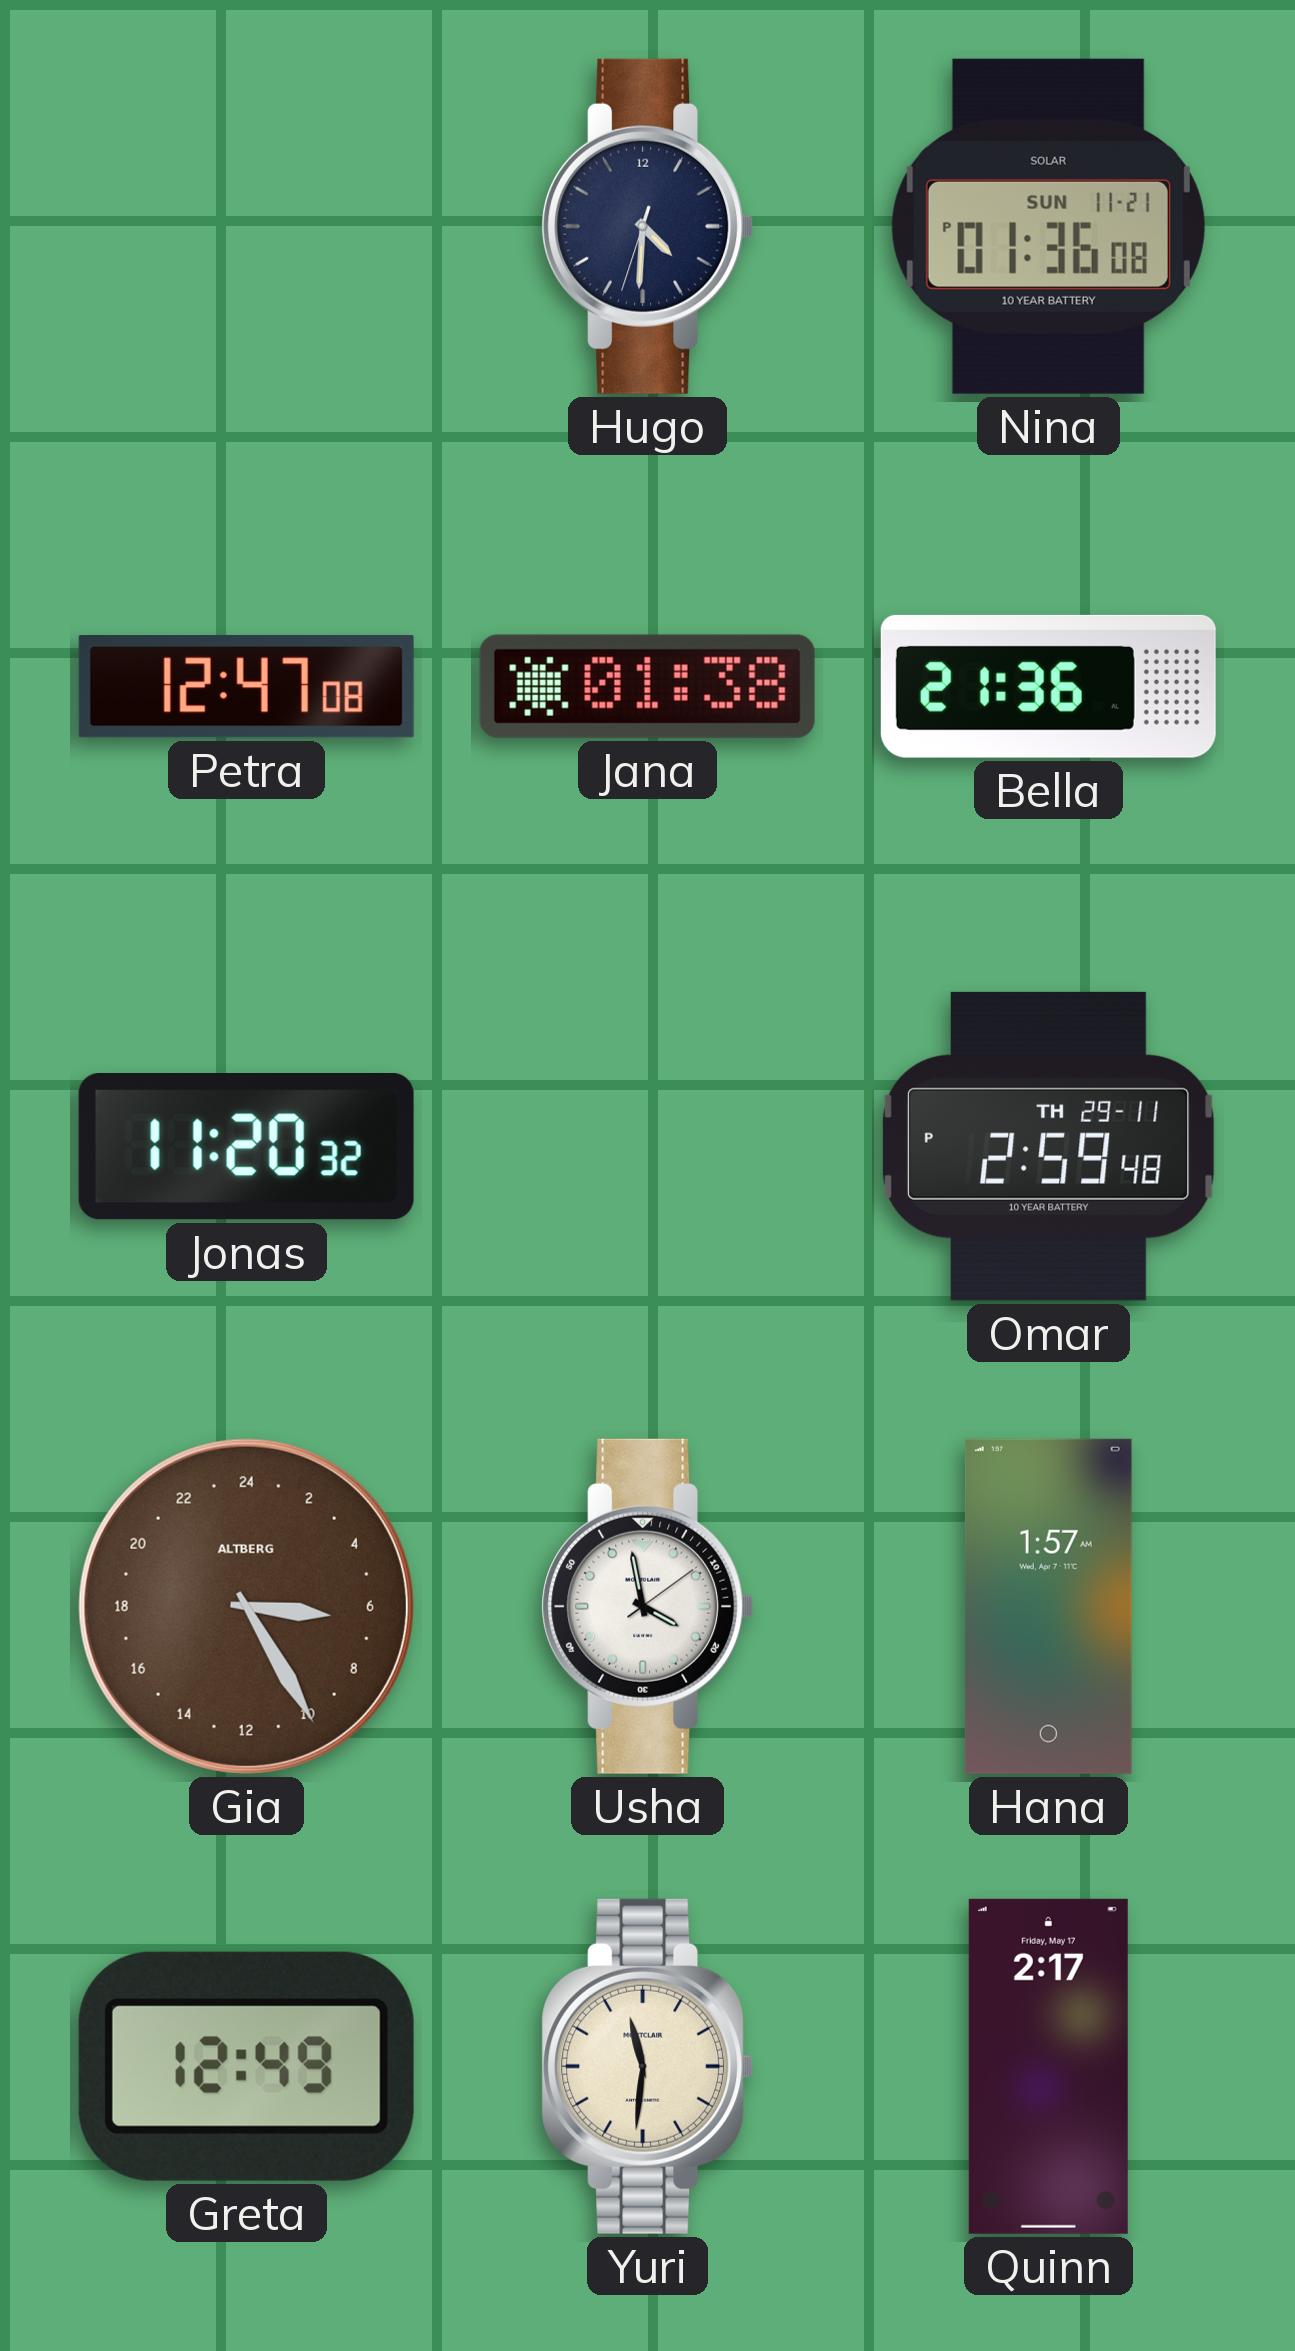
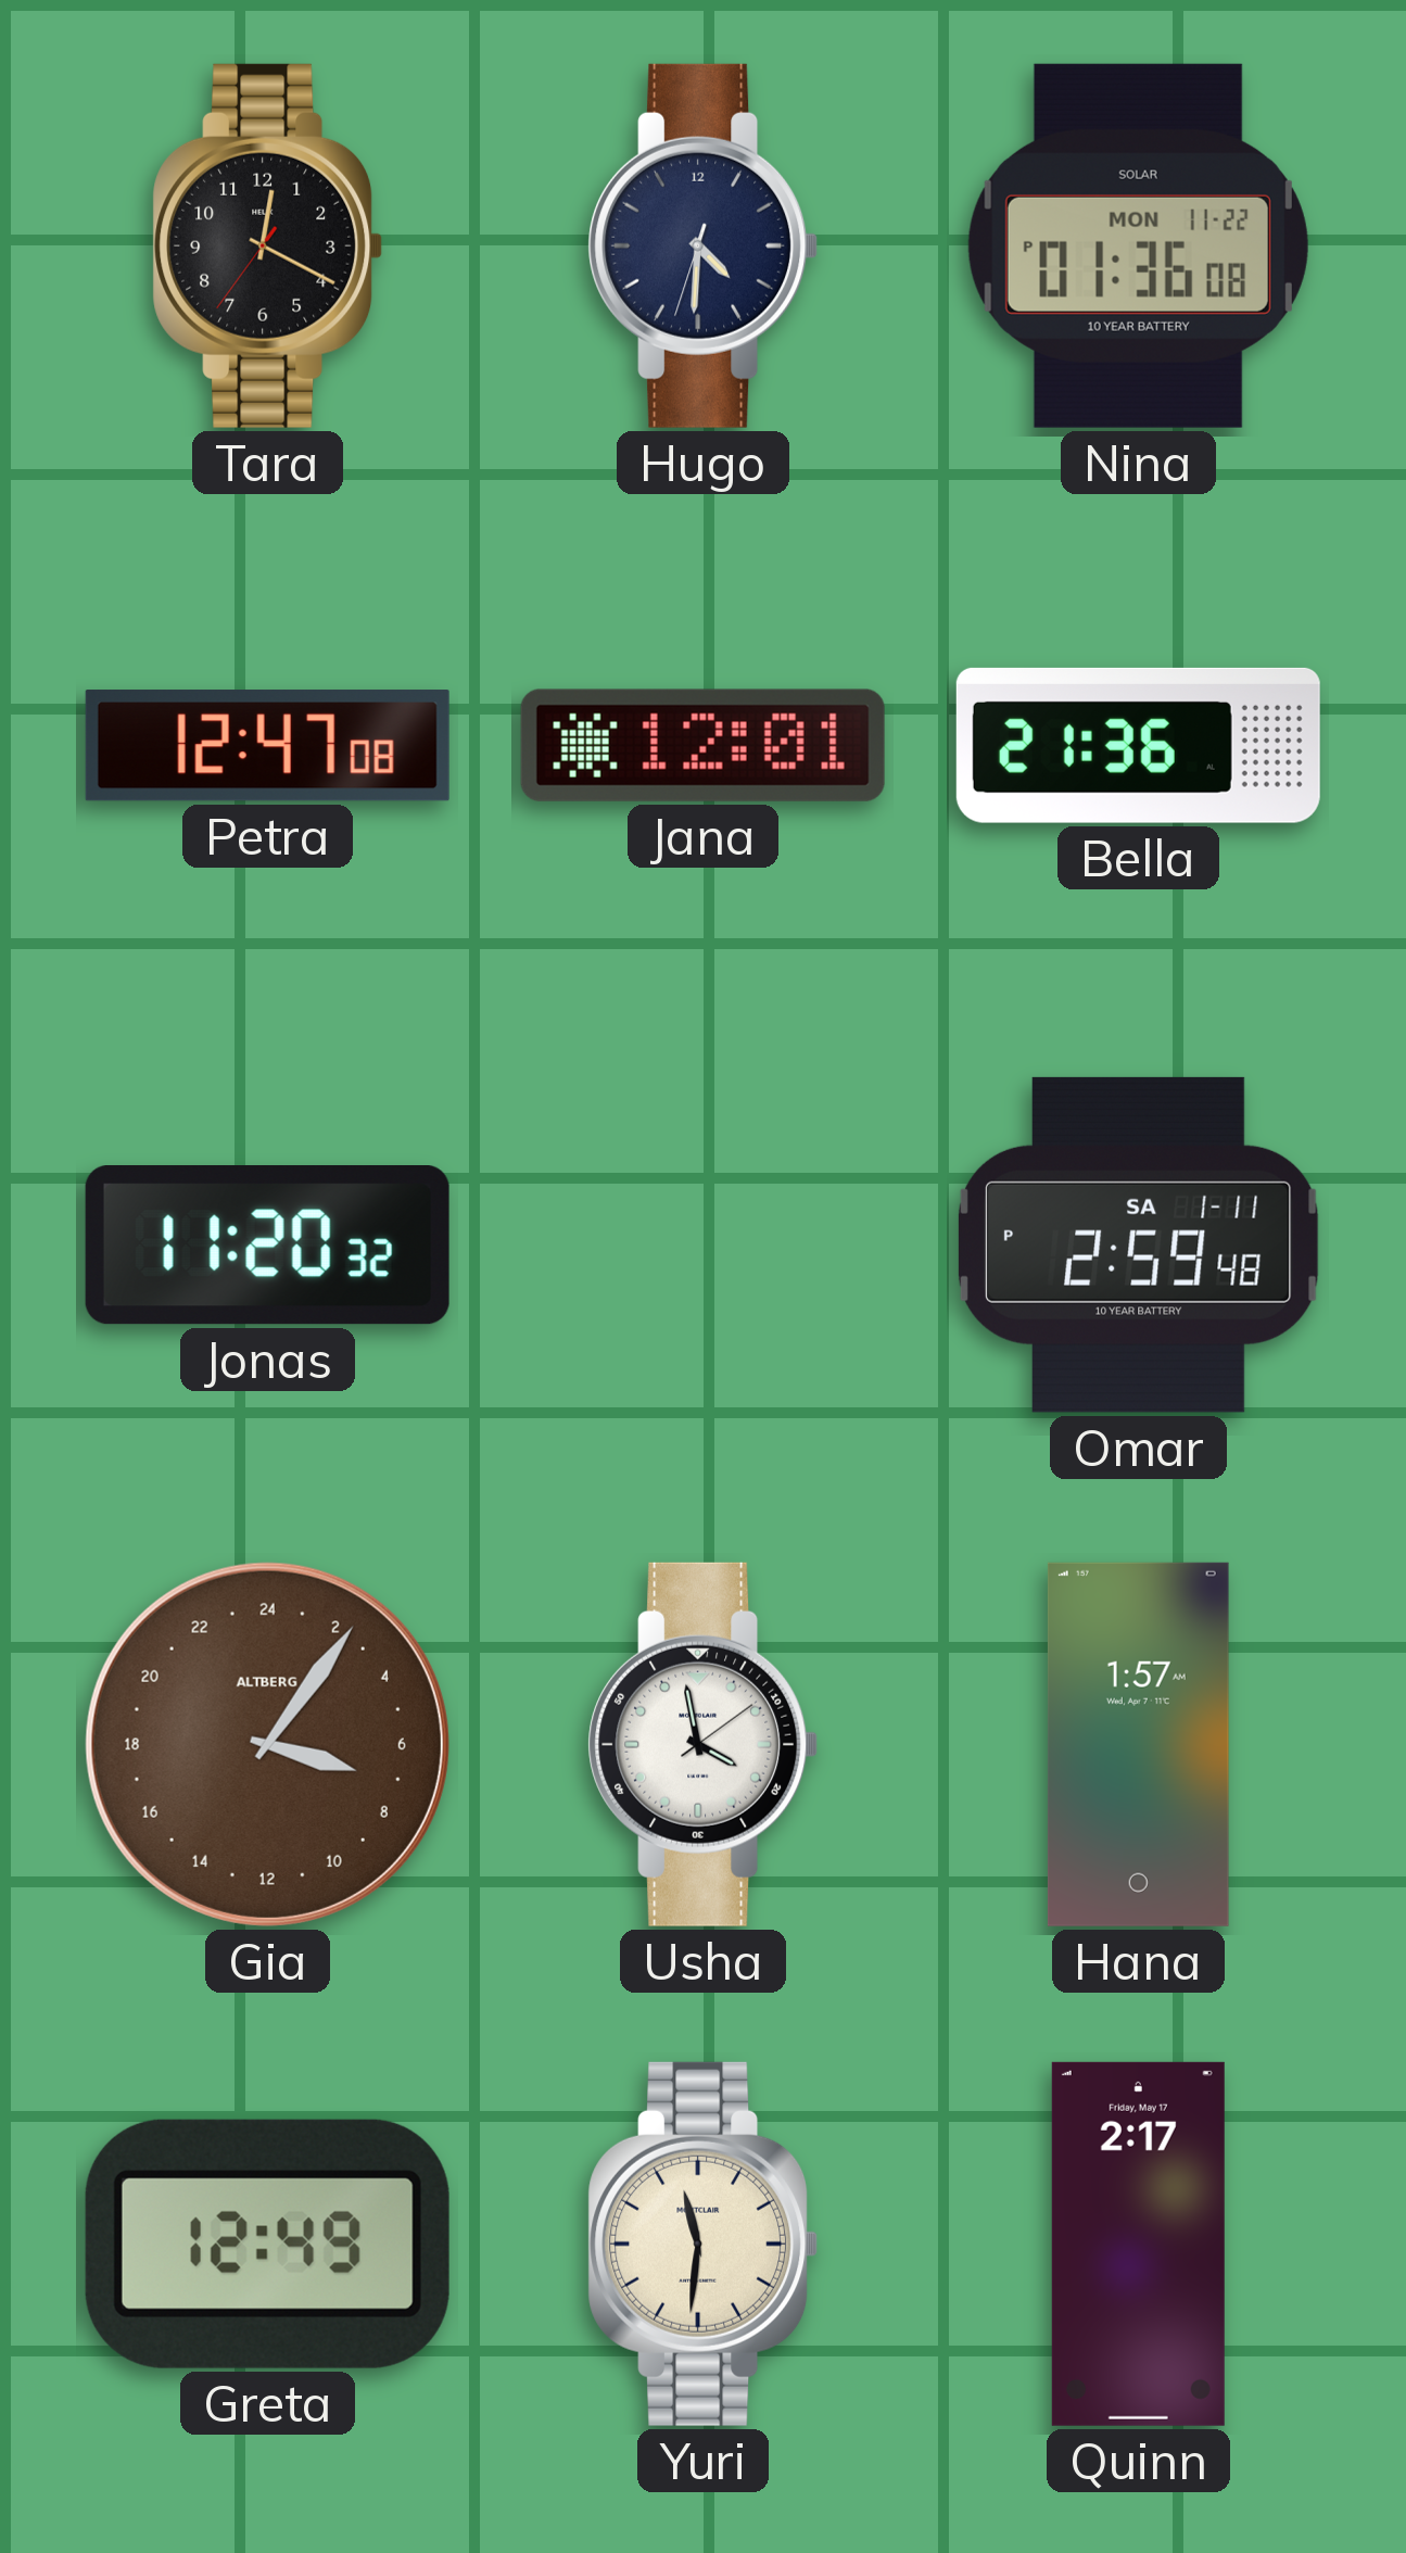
Tara: none -> 12:19
Nina date: SUN 11-21 -> MON 11-22
Jana: 01:38 -> 12:01
Omar date: TH 29-11 -> SA 1-11
Gia: 6:25 -> 7:06
